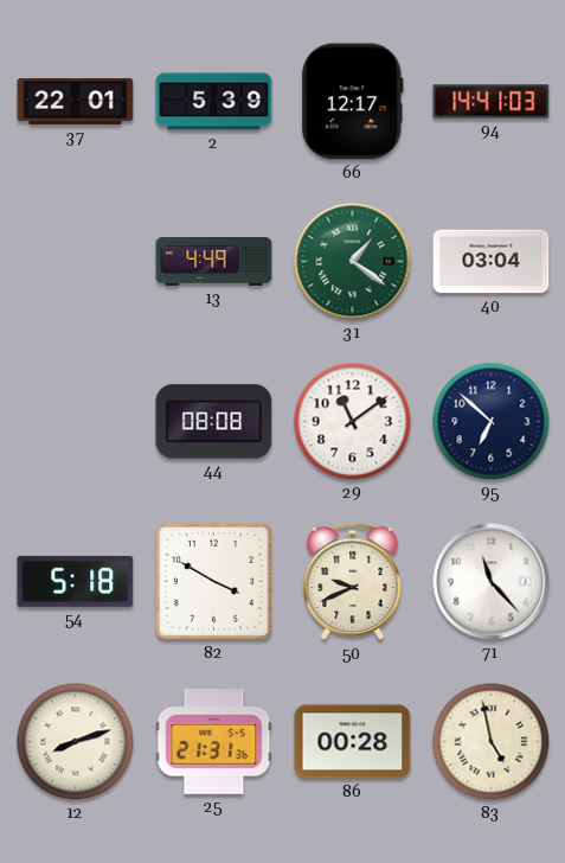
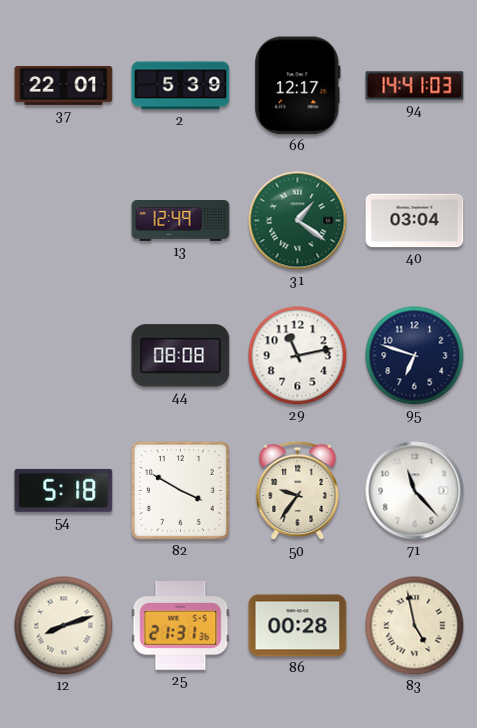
13: 4:49 -> 12:49
29: 11:09 -> 11:13
95: 6:52 -> 6:48
50: 9:41 -> 9:36
